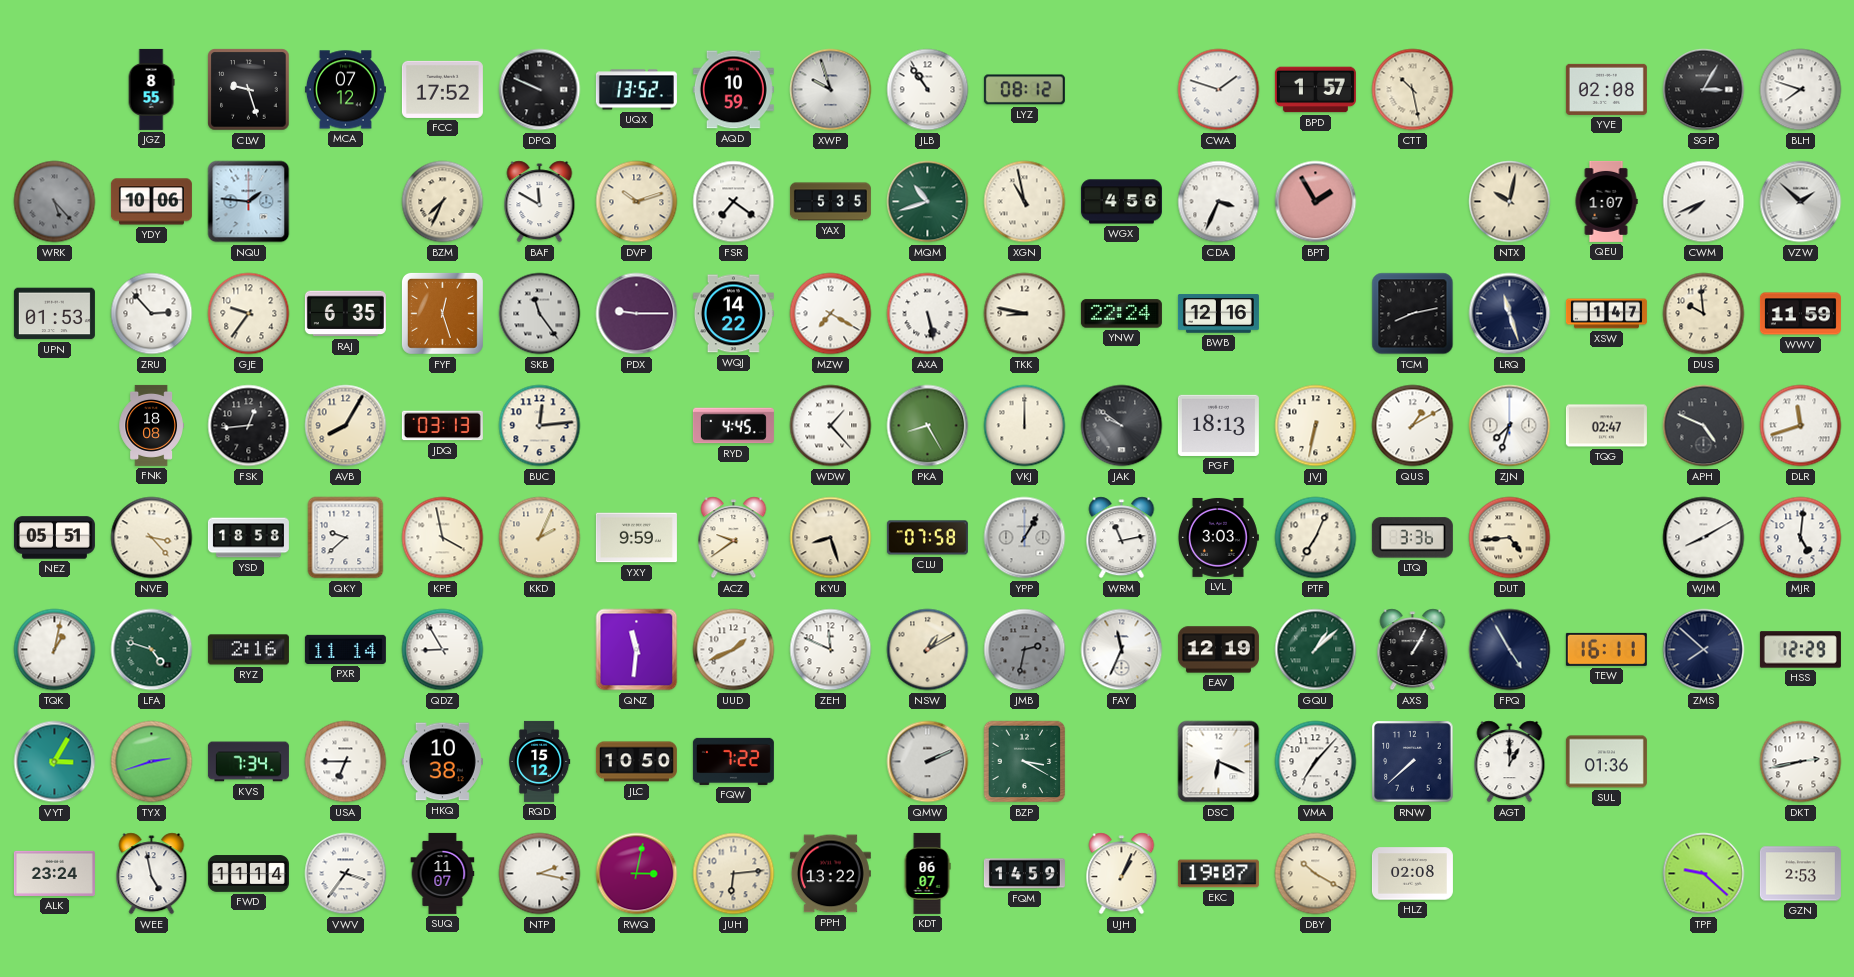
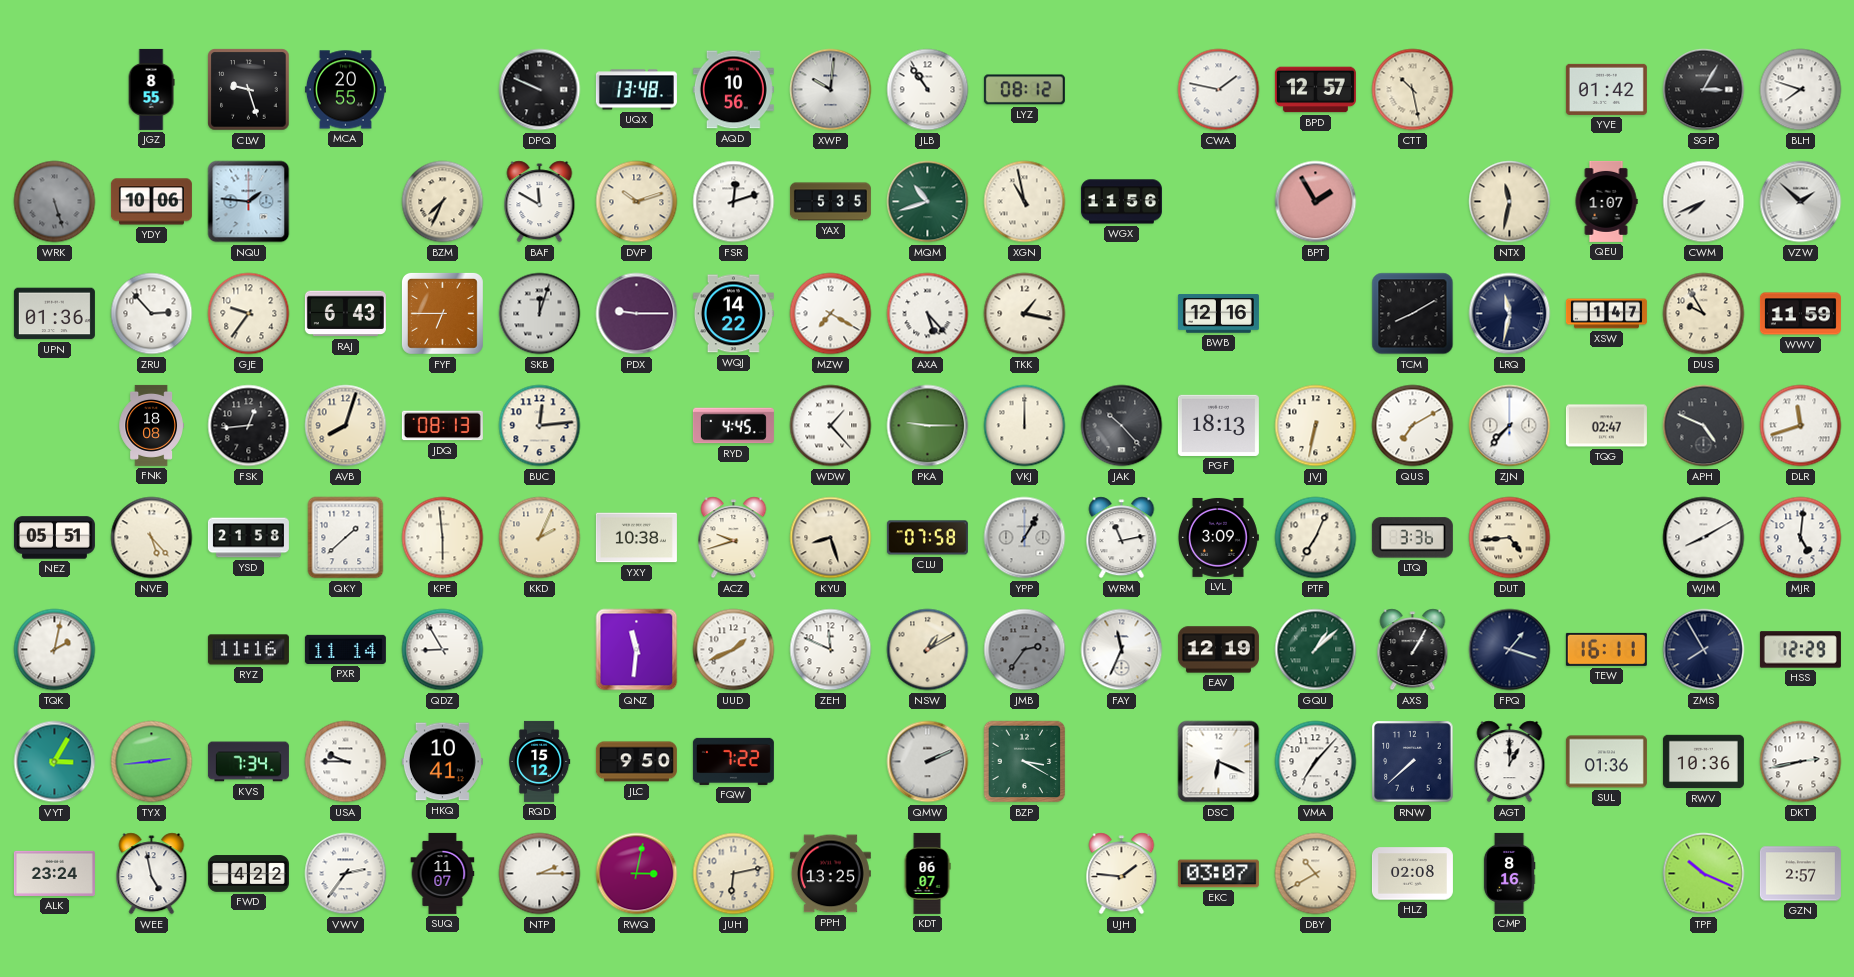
MCA: 07:12 -> 20:55
FCC: 17:52 -> none
UQX: 13:52 -> 13:48
AQD: 10:59 -> 10:56
XWP: 9:57 -> 10:01
CWA: 1:48 -> 1:47
BPD: 1:57 -> 12:57
YVE: 02:08 -> 01:42
WRK: 5:23 -> 5:27
FSR: 7:21 -> 12:12
WGX: 4:56 -> 11:56
CDA: 3:34 -> none
NTX: 10:02 -> 11:32
UPN: 01:53 -> 01:36
RAJ: 6:35 -> 6:43
FYF: 12:27 -> 6:45
SKB: 11:24 -> 12:03
AXA: 5:28 -> 5:23
TKK: 8:47 -> 1:17
YNW: 22:24 -> none
TCM: 8:13 -> 8:10
LRQ: 11:27 -> 11:32
DUS: 9:59 -> 9:55
AVB: 8:05 -> 8:03
JDQ: 03:13 -> 08:13
PKA: 8:25 -> 9:15
JAK: 9:51 -> 10:23
QUS: 1:10 -> 7:10
ZJN: 7:33 -> 7:37
NVE: 3:23 -> 5:23
YSD: 18:58 -> 21:58
QKY: 9:38 -> 1:38
KPE: 3:58 -> 5:59
YXY: 9:59 -> 10:38
ACZ: 9:39 -> 9:42
LVL: 3:03 -> 3:09
TQK: 1:02 -> 2:02
LFA: 4:48 -> none
RYZ: 2:16 -> 11:16
JMB: 2:32 -> 2:36
FPQ: 4:55 -> 1:18
ZMS: 7:52 -> 7:55
TYX: 2:42 -> 2:44
USA: 6:45 -> 9:45
HKQ: 10:38 -> 10:41
JLC: 10:50 -> 9:50
RWV: none -> 10:36
FWD: 11:14 -> 4:22
VWV: 3:36 -> 2:36
NTP: 2:17 -> 2:15
JUH: 6:14 -> 6:13
PPH: 13:22 -> 13:25
FQM: 14:59 -> none
UJH: 1:04 -> 1:46
EKC: 19:07 -> 03:07
DBY: 10:20 -> 10:40
CMP: none -> 8:16
TPF: 9:22 -> 10:19
GZN: 2:53 -> 2:57
